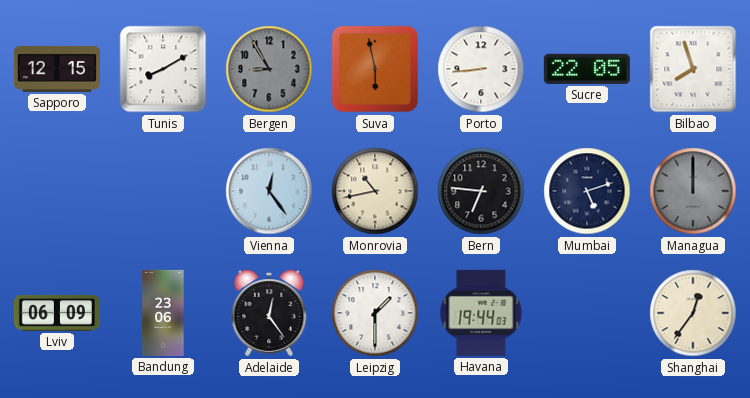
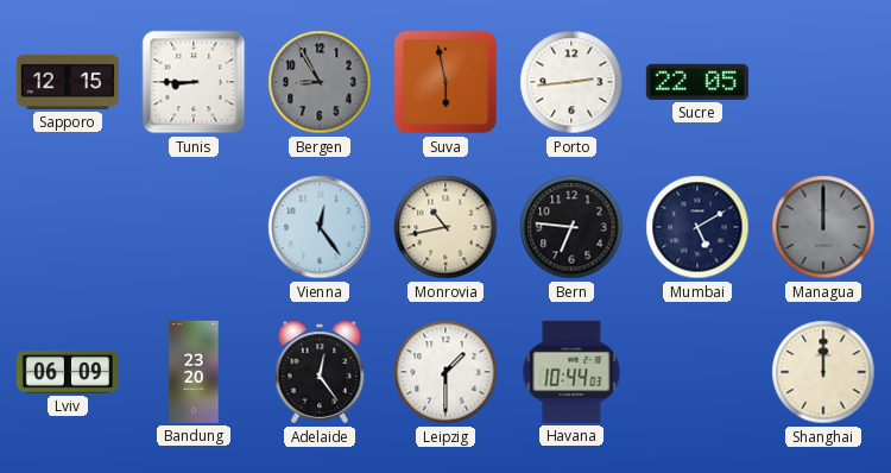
Tunis: 8:10 -> 8:45
Porto: 8:44 -> 2:44
Bilbao: 7:57 -> none
Mumbai: 5:12 -> 5:10
Bandung: 23:06 -> 23:20
Havana: 19:44 -> 10:44
Shanghai: 12:36 -> 12:00
